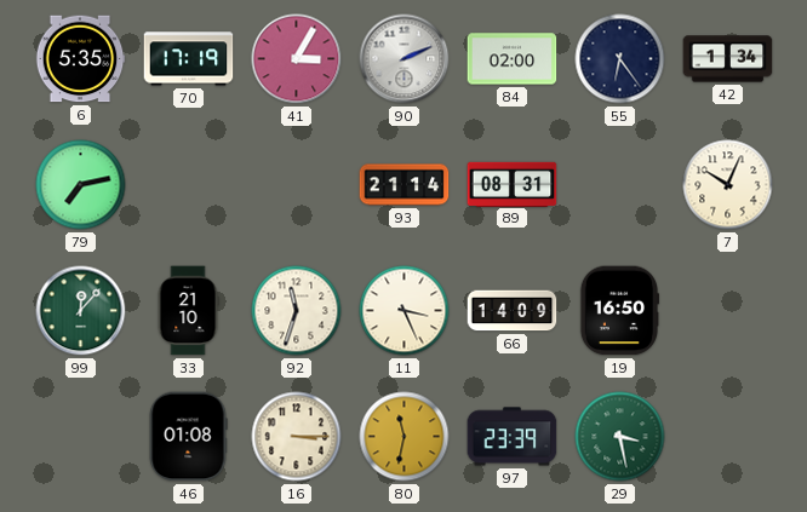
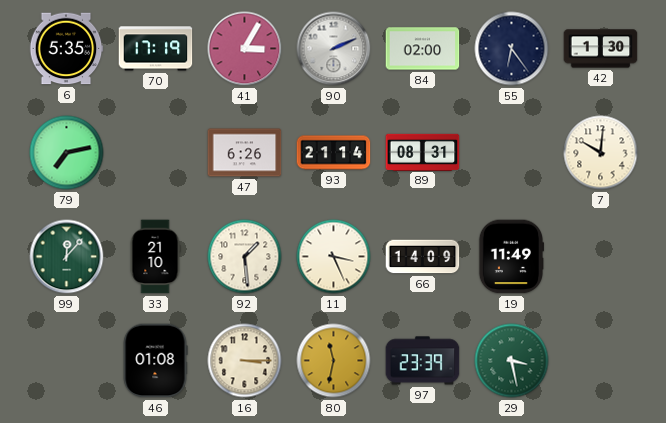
42: 1:34 -> 1:30
47: none -> 6:26
7: 10:04 -> 10:01
92: 11:33 -> 1:29
19: 16:50 -> 11:49
